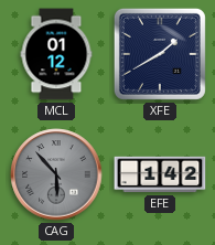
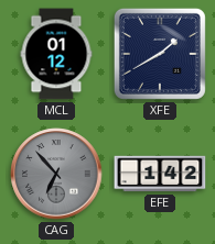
CAG: 5:53 -> 6:53
